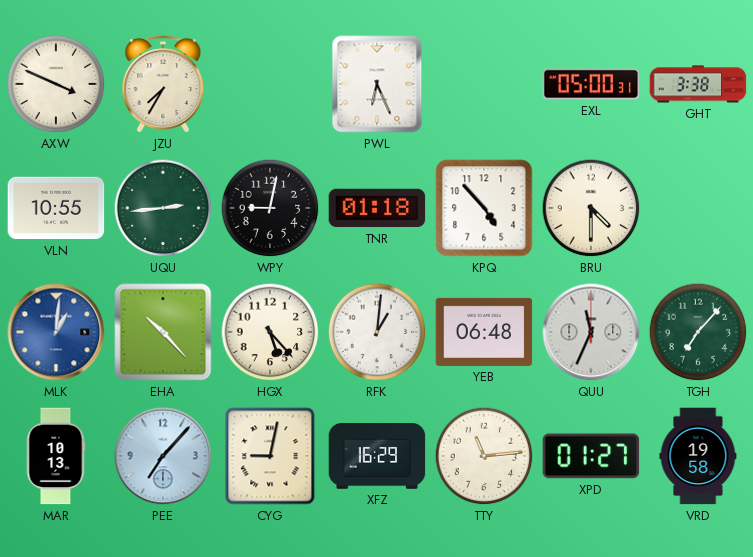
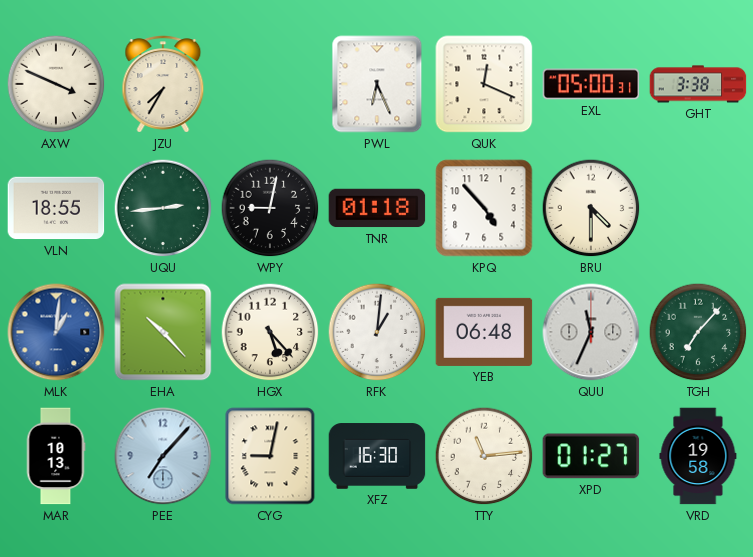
QUK: none -> 12:19
VLN: 10:55 -> 18:55
XFZ: 16:29 -> 16:30
